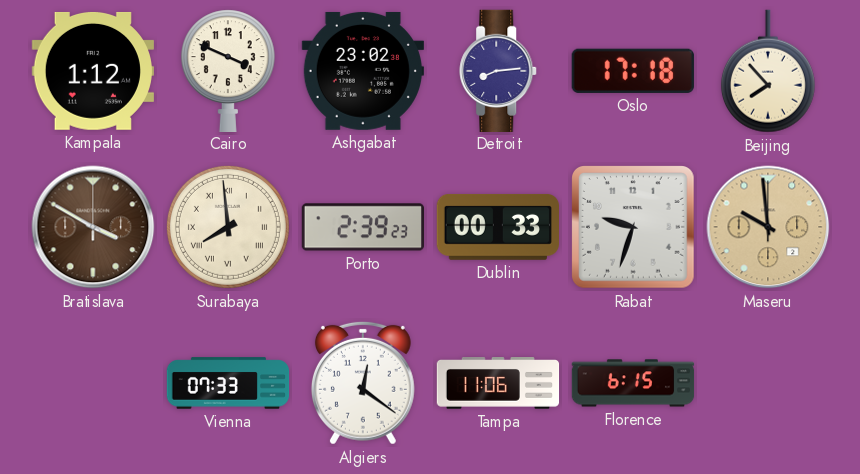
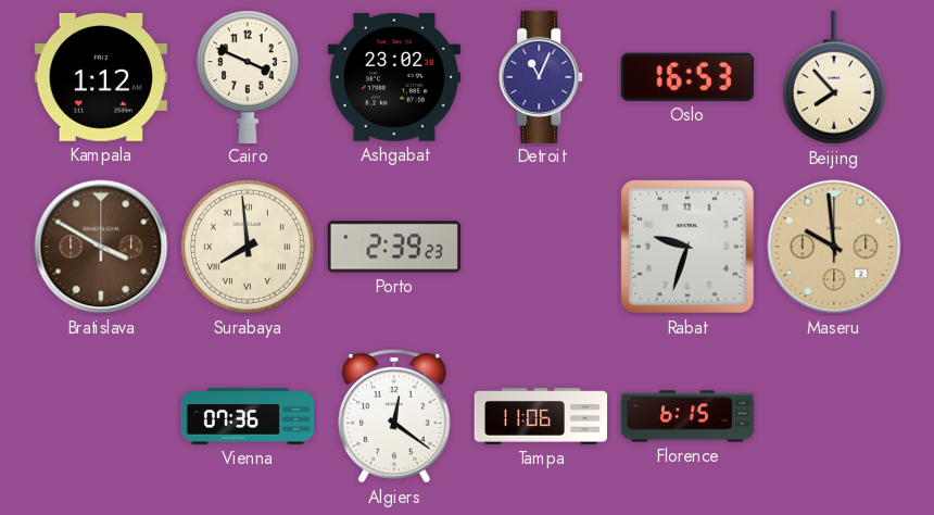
Detroit: 8:14 -> 11:04
Oslo: 17:18 -> 16:53
Dublin: 00:33 -> none
Vienna: 07:33 -> 07:36
